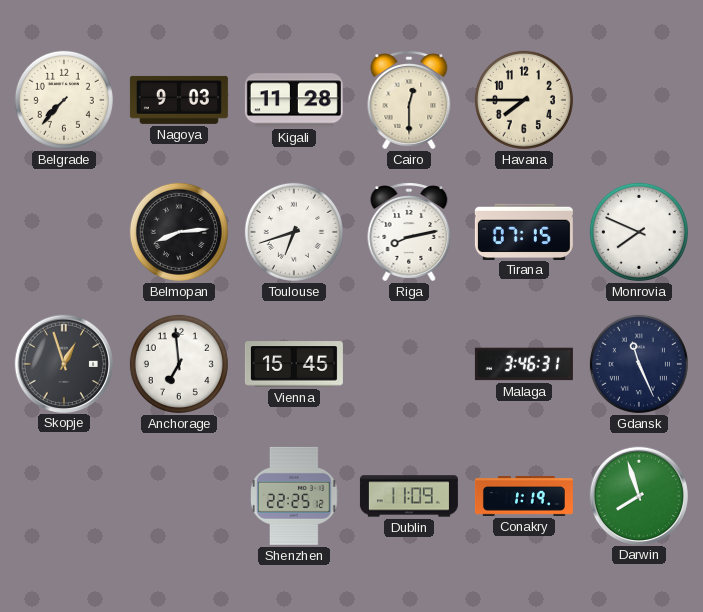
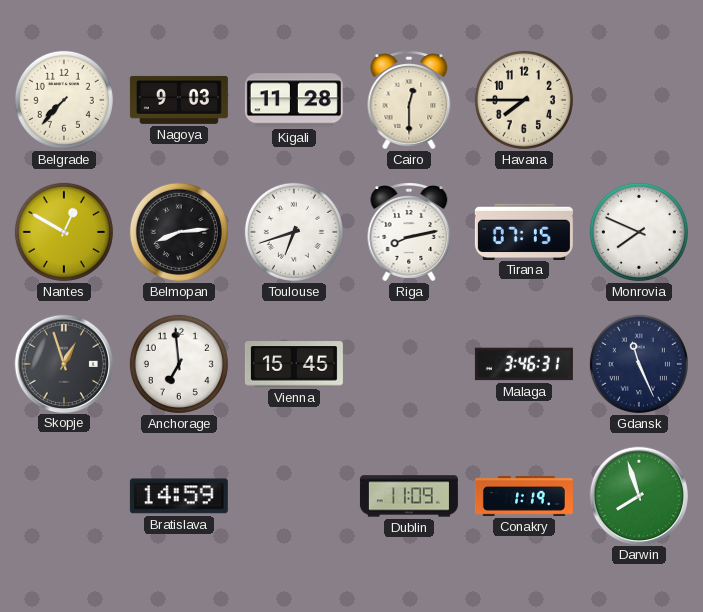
Nantes: none -> 12:50
Bratislava: none -> 14:59
Shenzhen: 22:25 -> none
